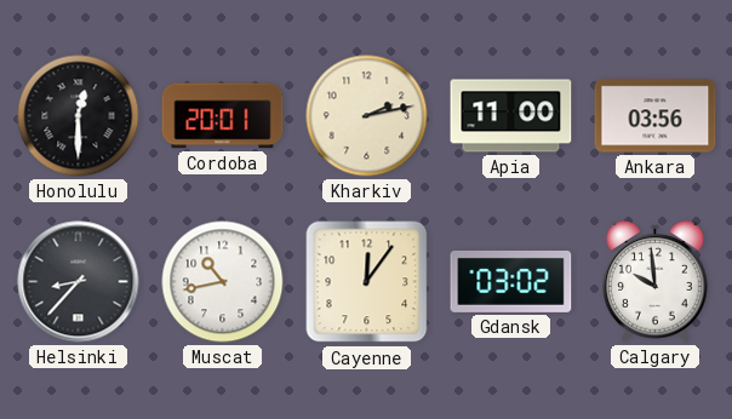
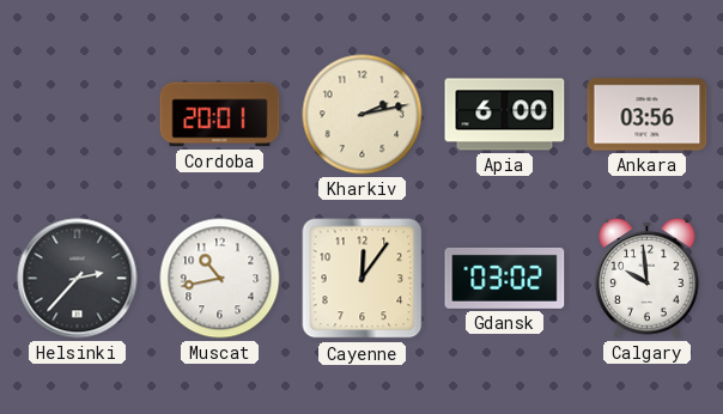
Honolulu: 12:30 -> none
Apia: 11:00 -> 6:00
Helsinki: 8:37 -> 2:37
